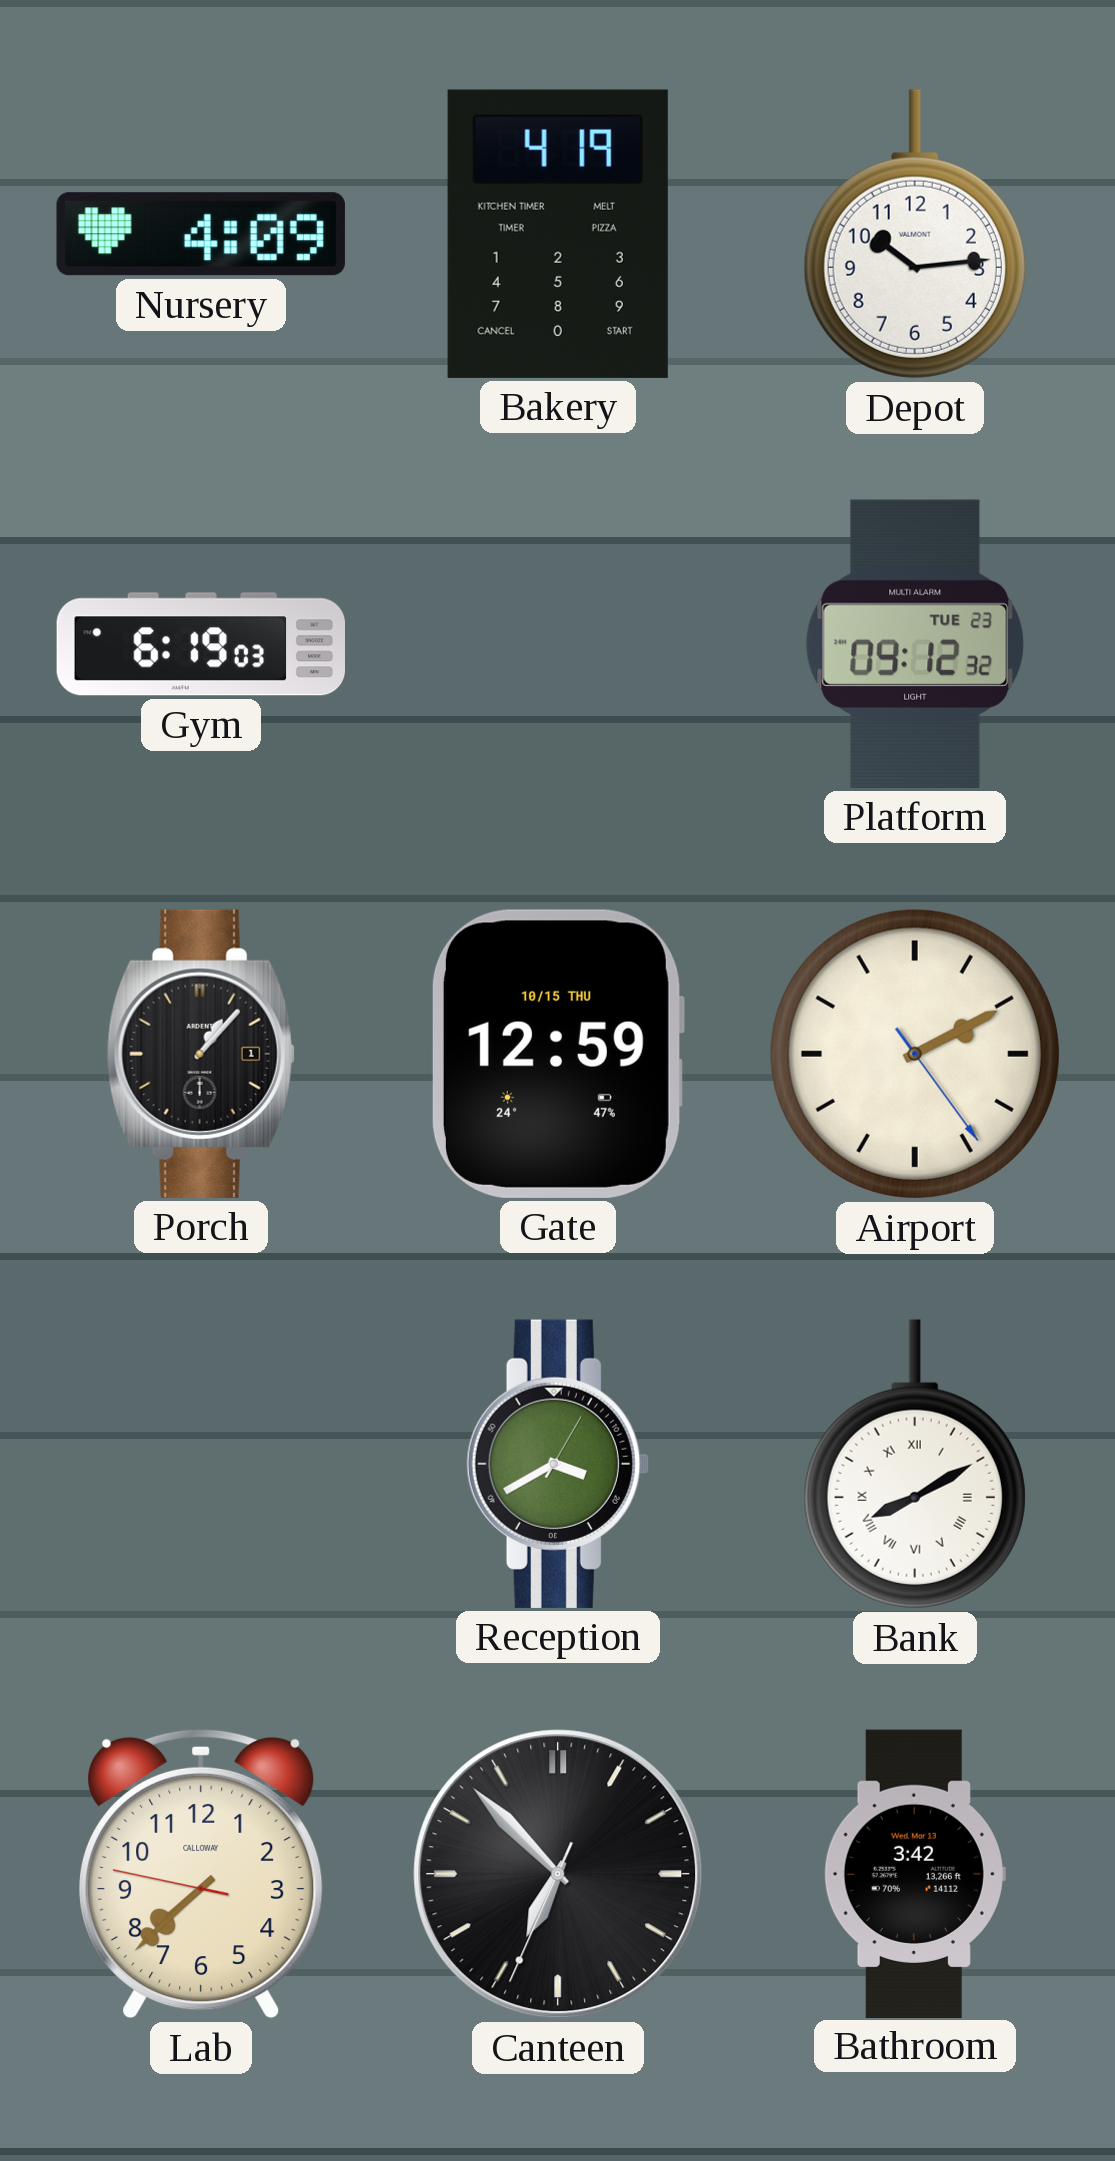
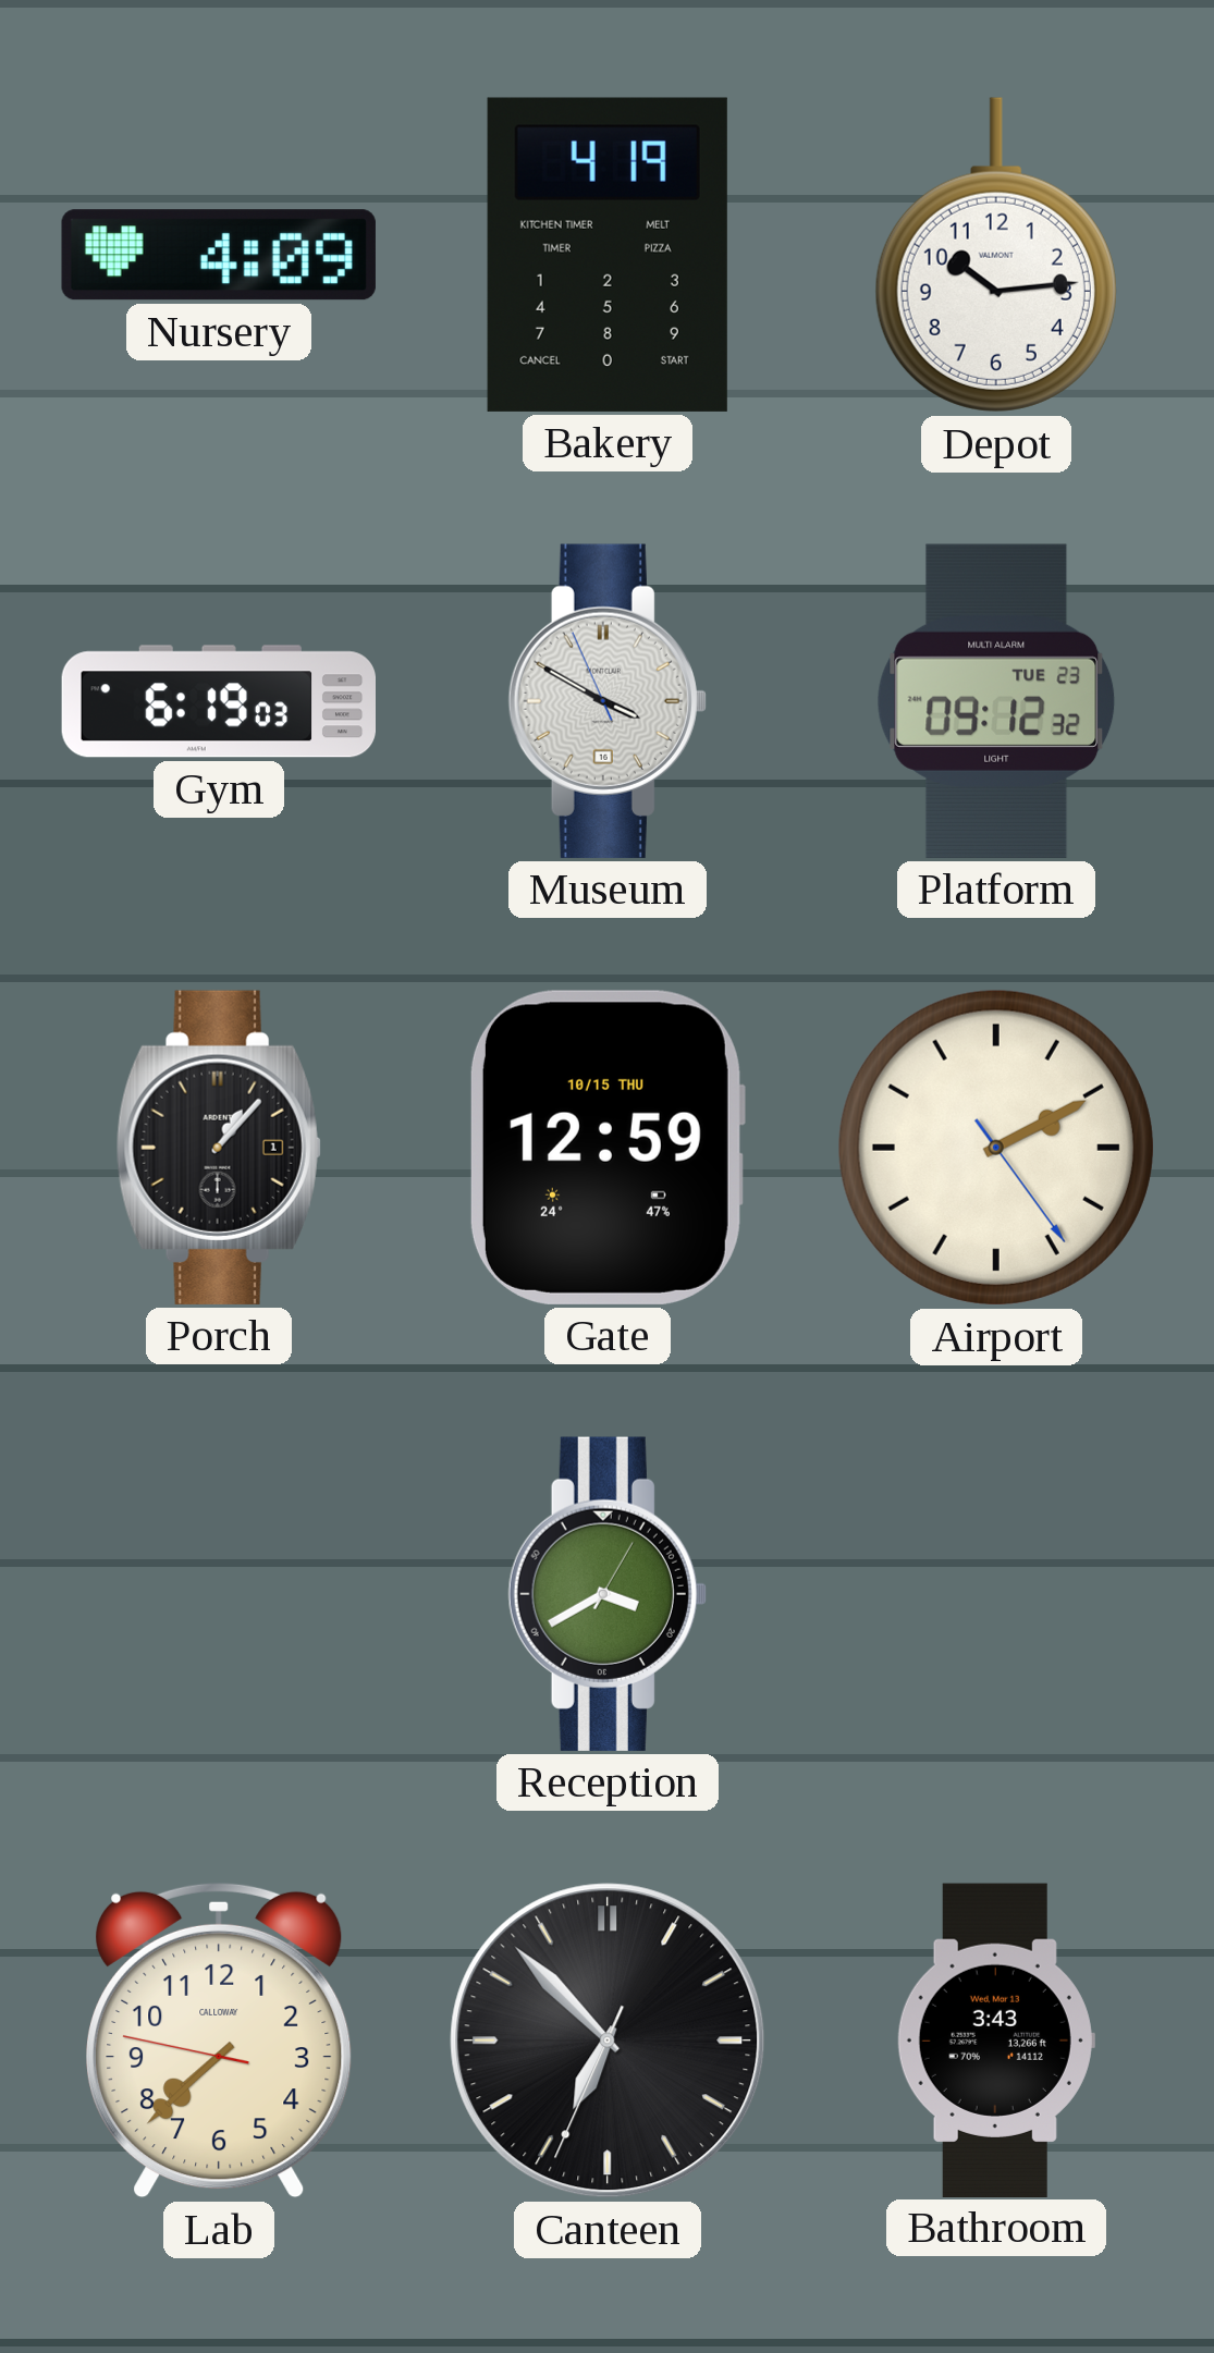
Museum: none -> 3:49
Bank: 8:10 -> none
Bathroom: 3:42 -> 3:43
